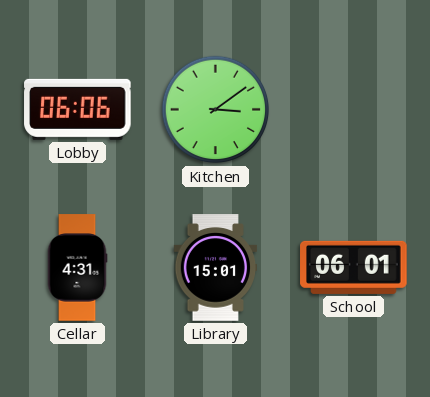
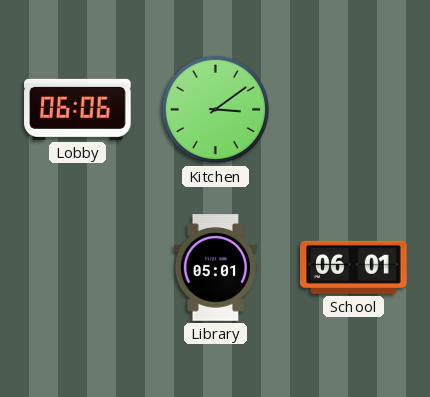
Cellar: 4:31 -> none
Library: 15:01 -> 05:01
